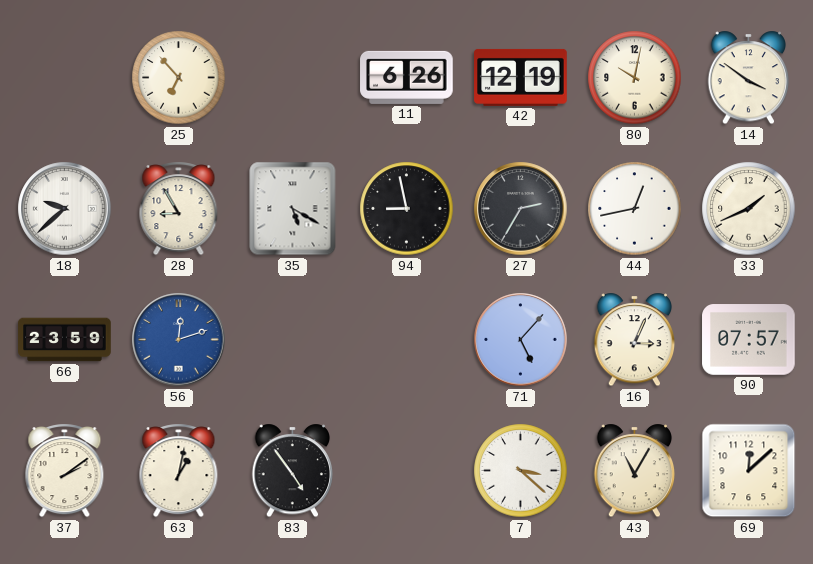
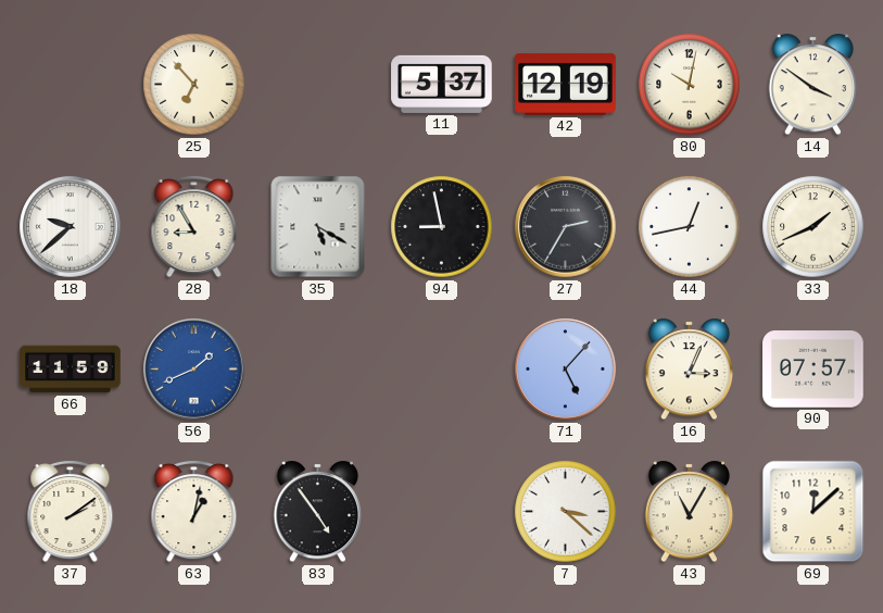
11: 6:26 -> 5:37
66: 23:59 -> 11:59
56: 12:12 -> 1:41
